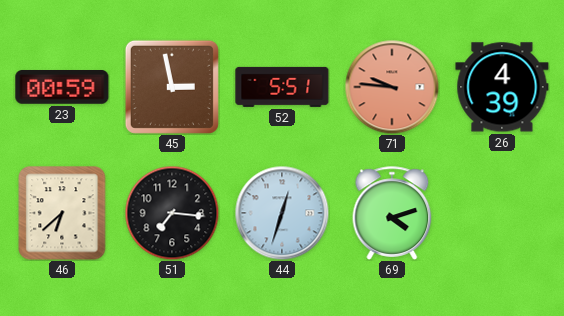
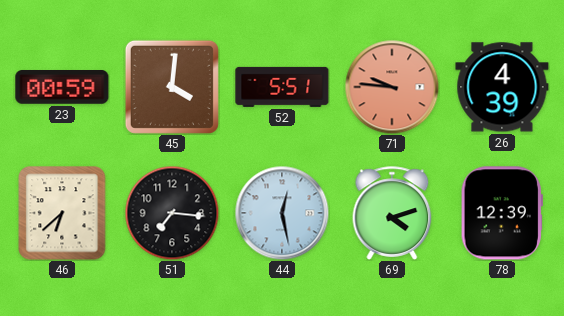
45: 2:58 -> 4:01
44: 12:33 -> 12:28
78: none -> 12:39
